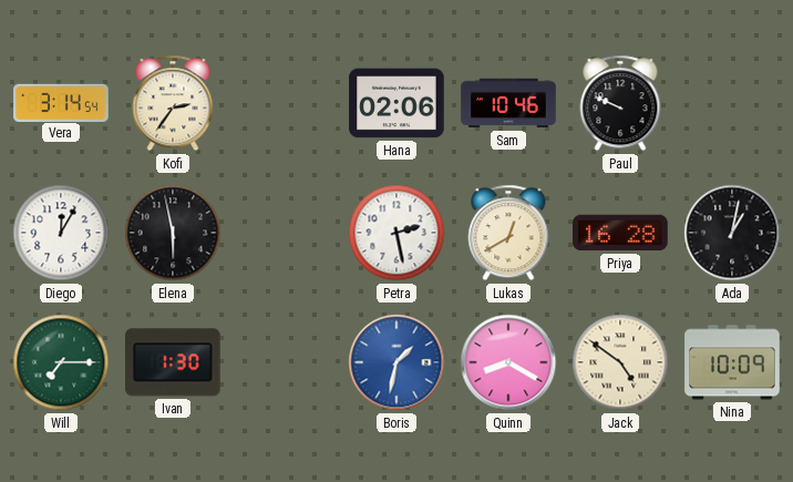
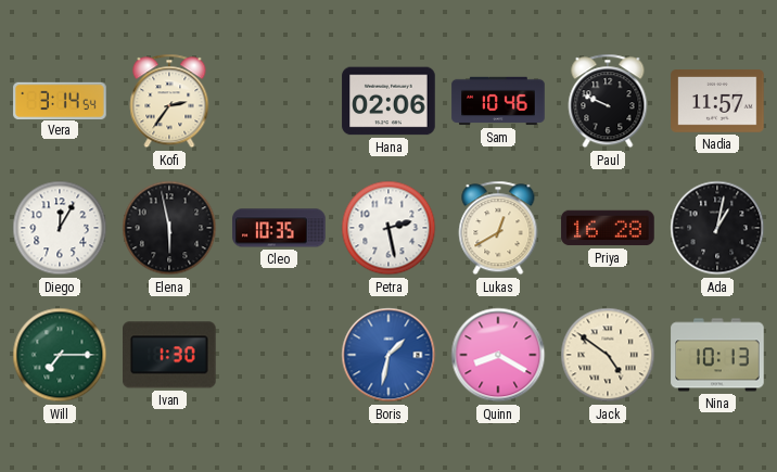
Nadia: none -> 11:57
Cleo: none -> 10:35
Nina: 10:09 -> 10:13
